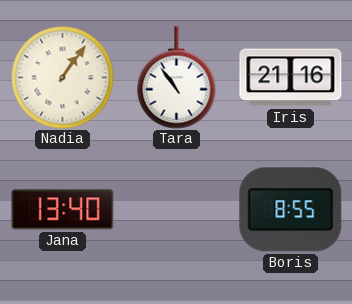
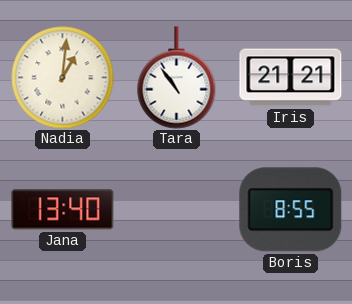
Nadia: 1:06 -> 1:01
Iris: 21:16 -> 21:21
